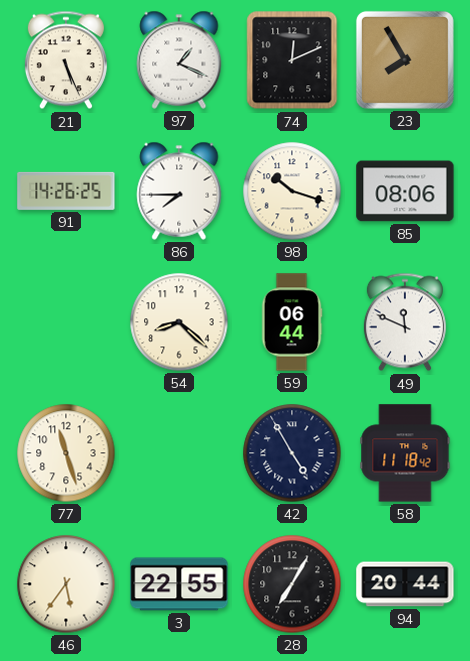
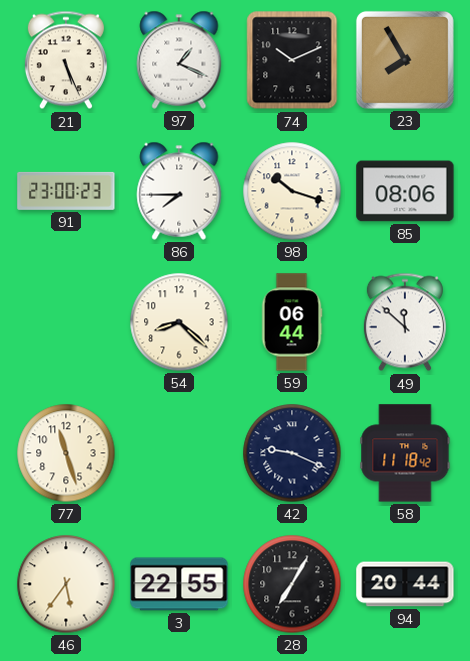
74: 12:11 -> 10:11
91: 14:26 -> 23:00
49: 11:49 -> 11:52
42: 4:55 -> 9:19
